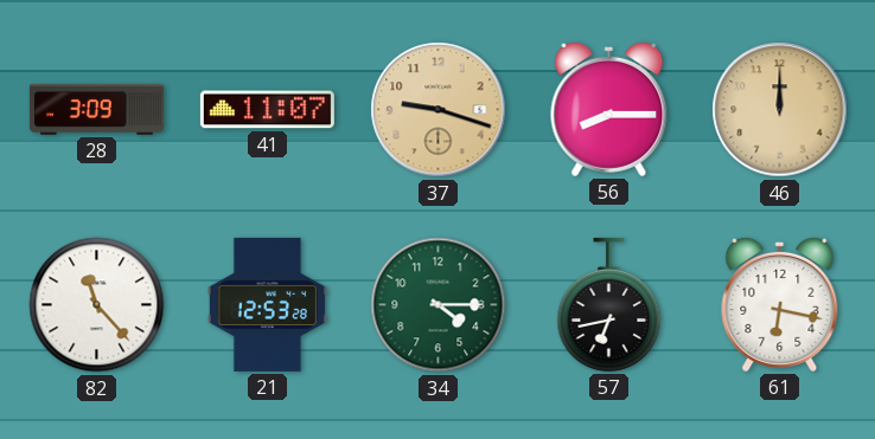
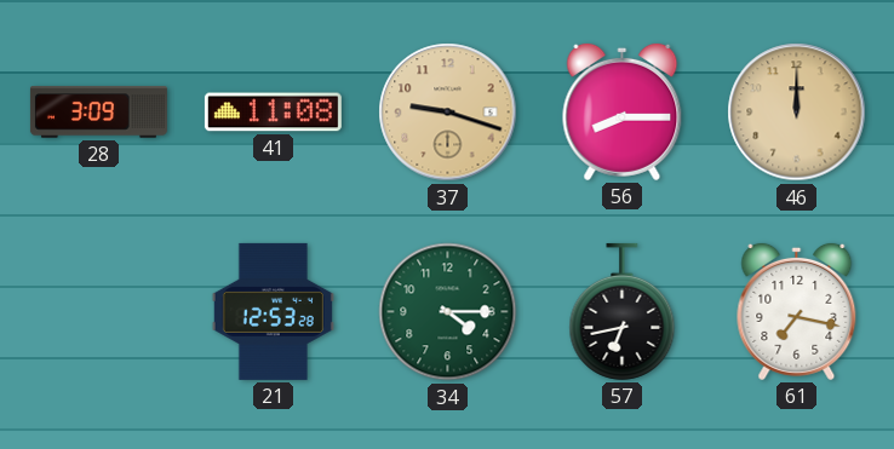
41: 11:07 -> 11:08
82: 11:23 -> none
61: 6:17 -> 7:17
